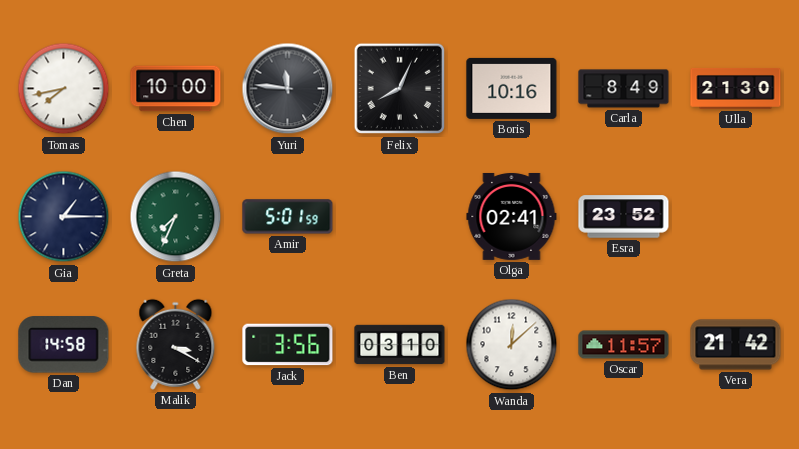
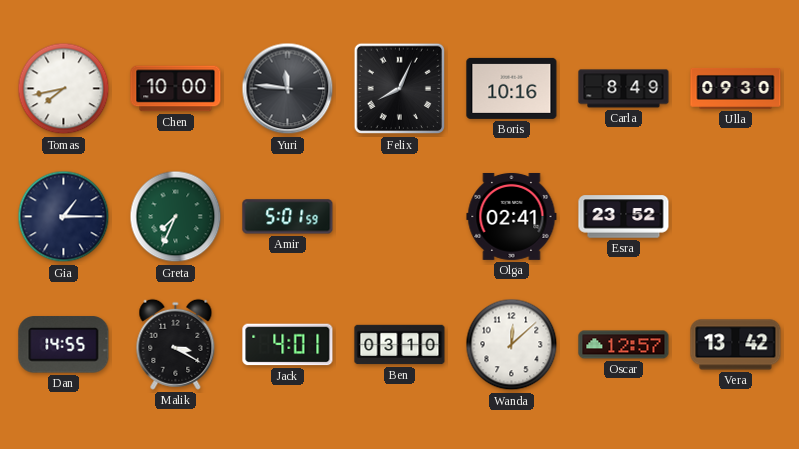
Ulla: 21:30 -> 09:30
Dan: 14:58 -> 14:55
Jack: 3:56 -> 4:01
Oscar: 11:57 -> 12:57
Vera: 21:42 -> 13:42
